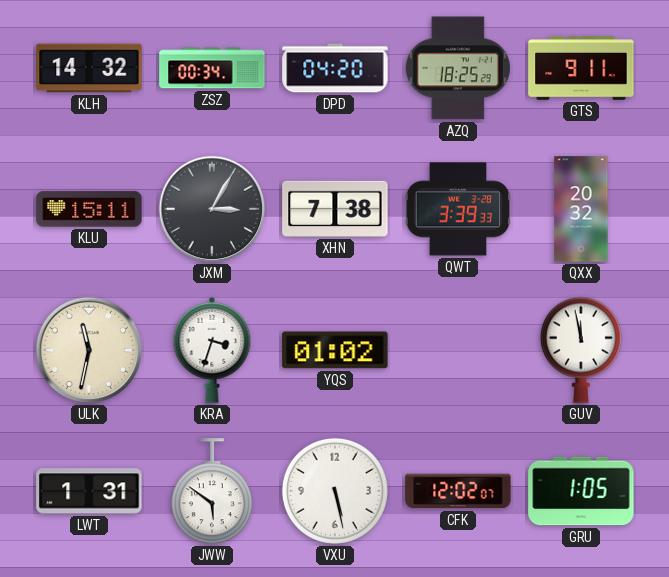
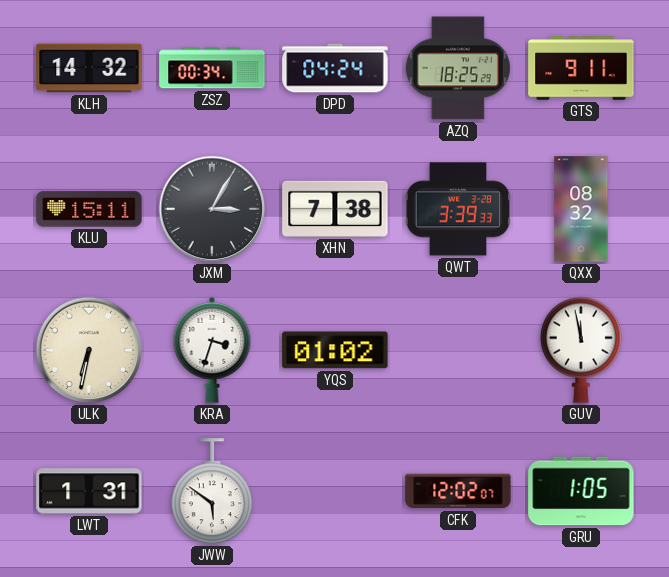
DPD: 04:20 -> 04:24
QXX: 20:32 -> 08:32
ULK: 11:32 -> 6:32
VXU: 5:28 -> none
